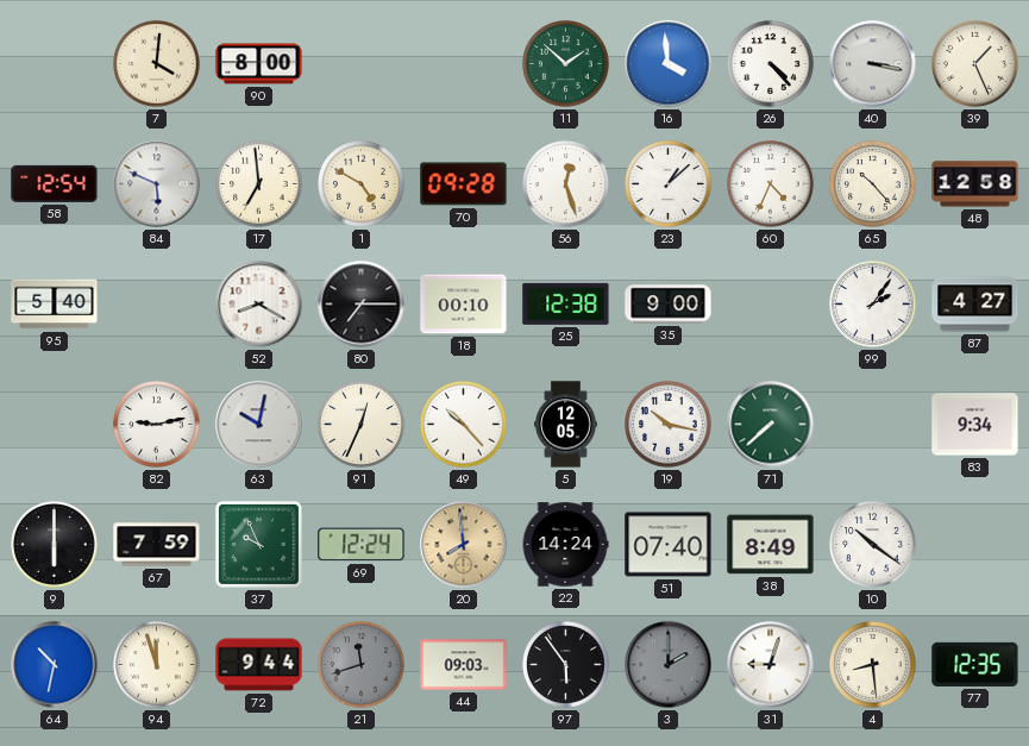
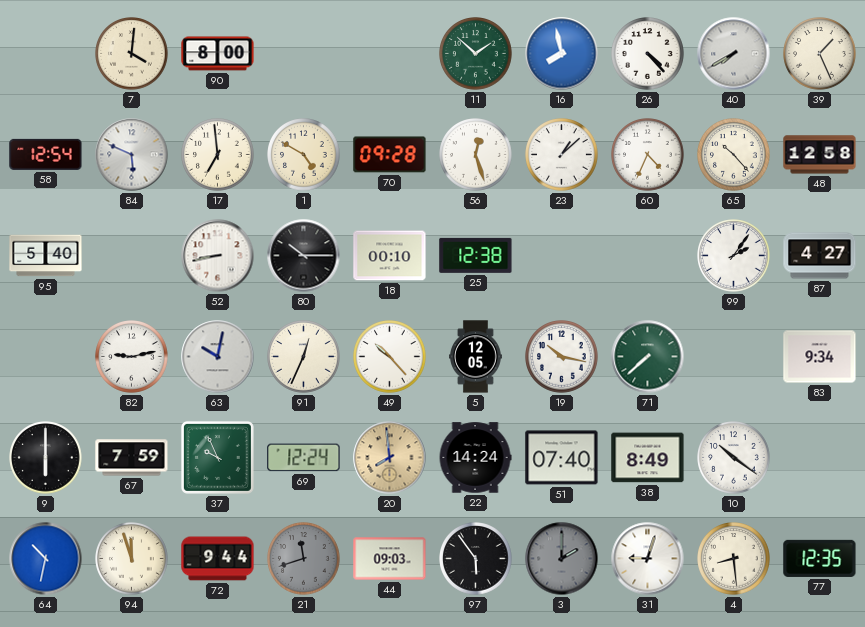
16: 3:59 -> 7:58
40: 3:17 -> 7:40
52: 8:20 -> 8:43
80: 7:15 -> 10:15
35: 9:00 -> none
